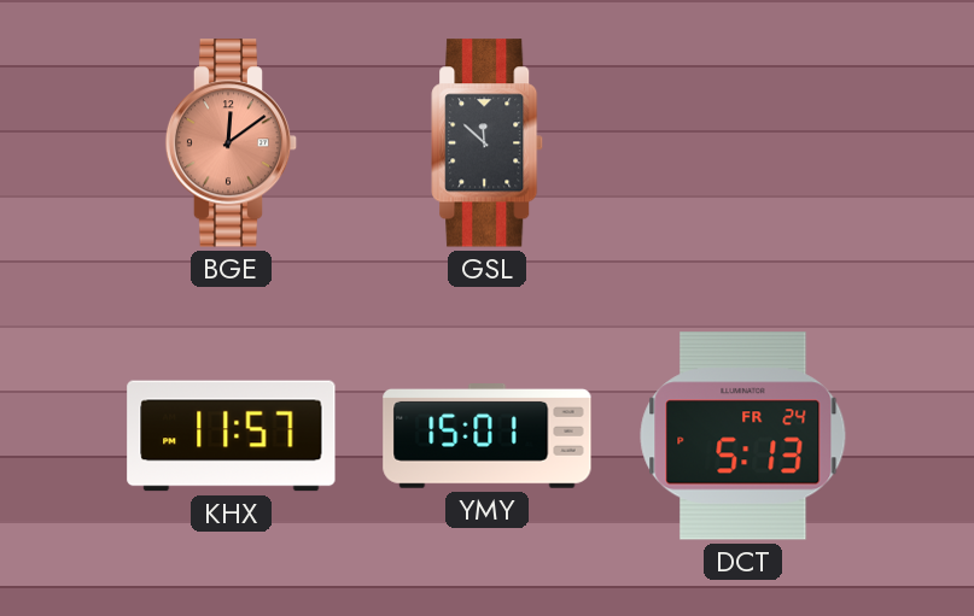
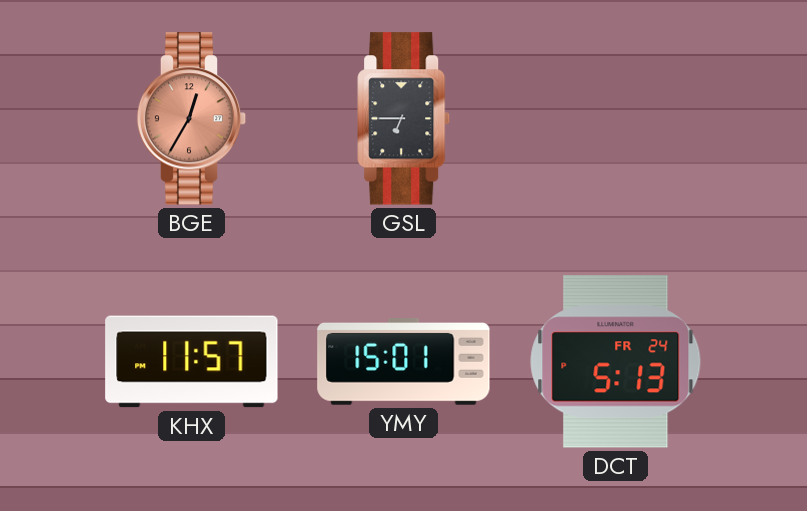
BGE: 12:09 -> 12:35
GSL: 11:52 -> 6:45
